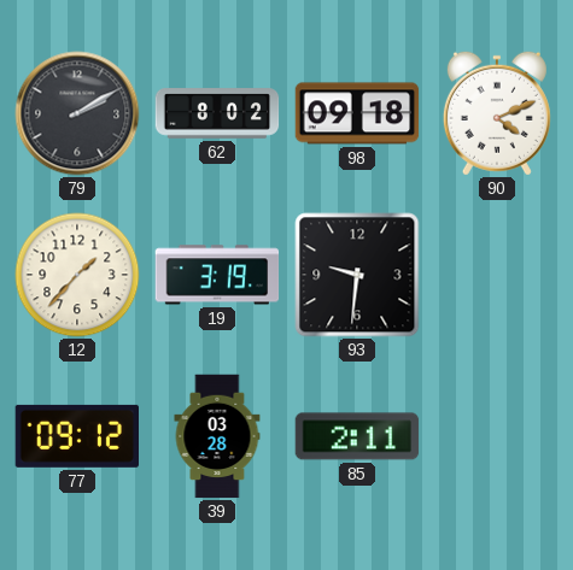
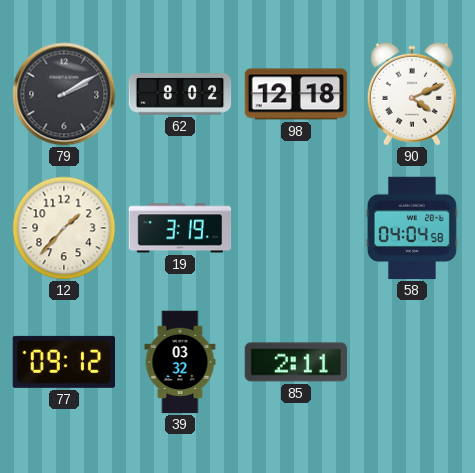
98: 09:18 -> 12:18
93: 9:31 -> none
58: none -> 04:04
39: 03:28 -> 03:32
